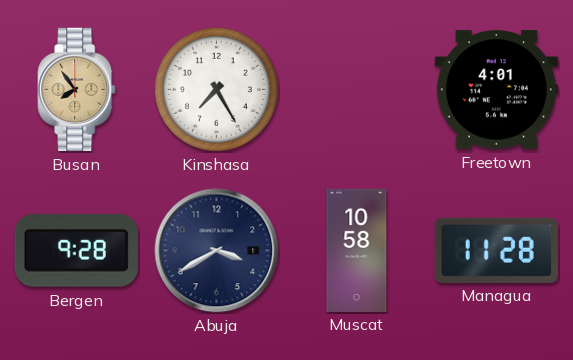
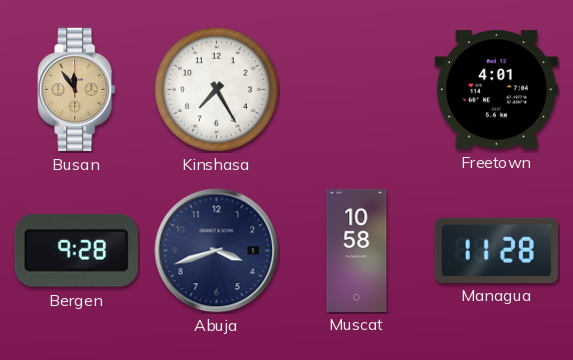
Busan: 7:54 -> 11:54
Abuja: 3:40 -> 3:42
